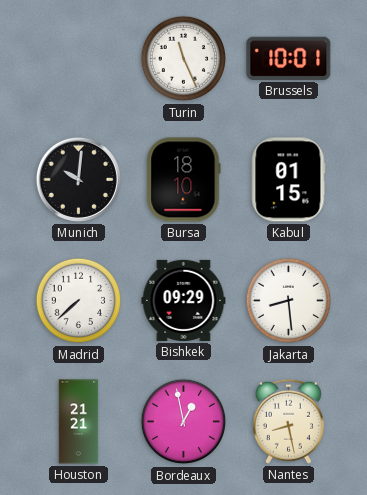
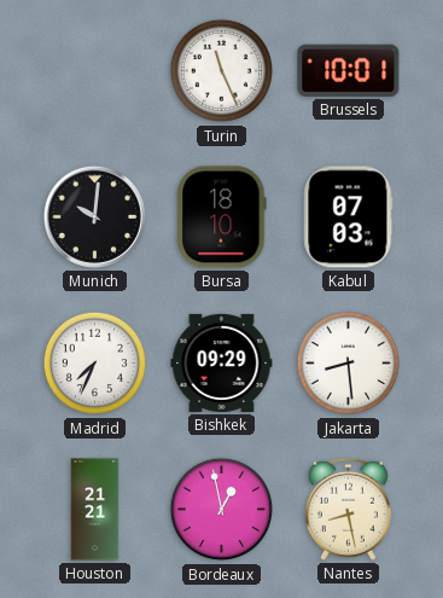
Kabul: 01:15 -> 07:03
Madrid: 7:38 -> 7:34
